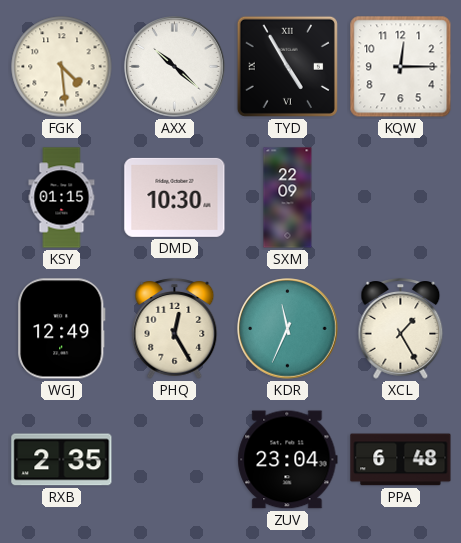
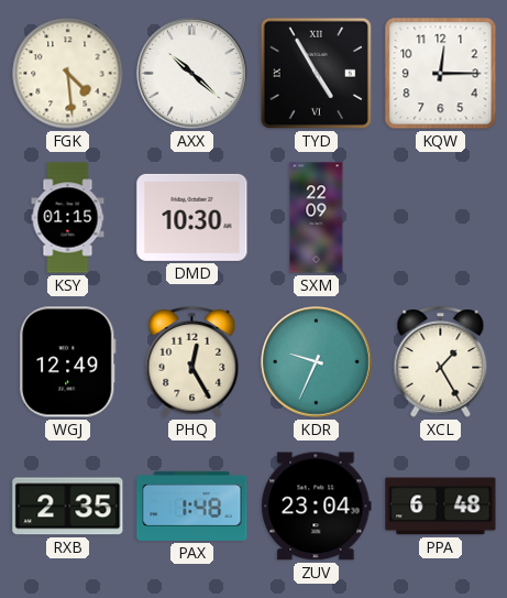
KDR: 11:34 -> 9:34
PAX: none -> 1:48
